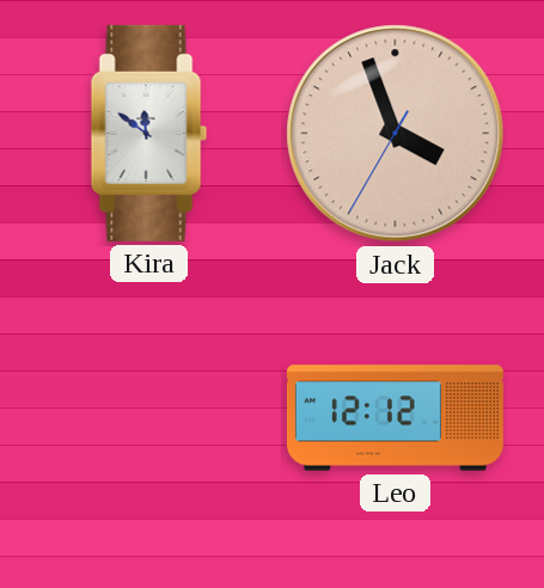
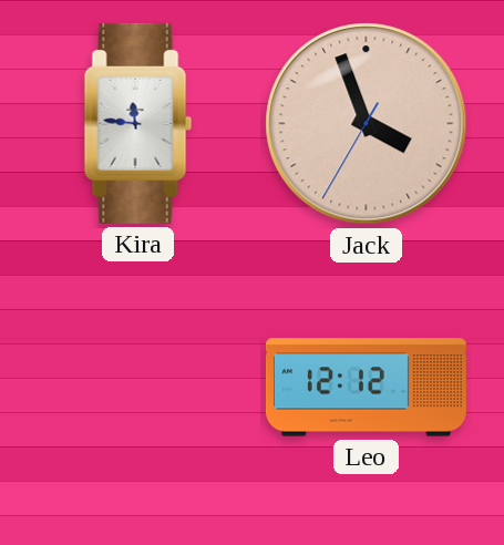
Kira: 11:51 -> 11:46
